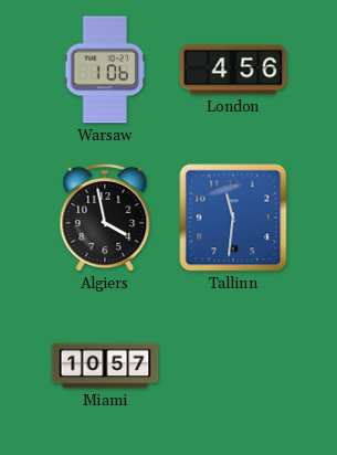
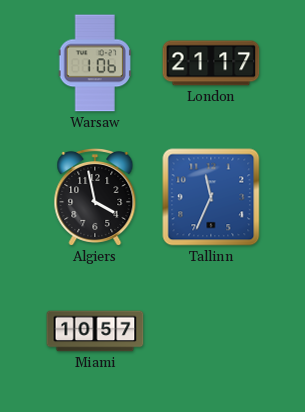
London: 4:56 -> 21:17
Tallinn: 11:31 -> 11:34
